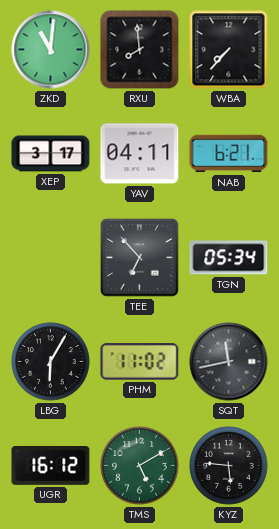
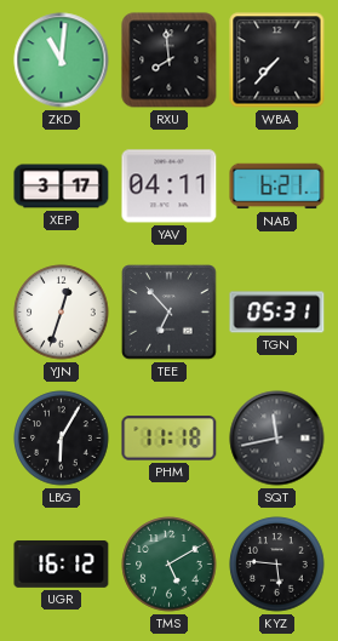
YJN: none -> 12:33
TGN: 05:34 -> 05:31
PHM: 11:02 -> 11:18
